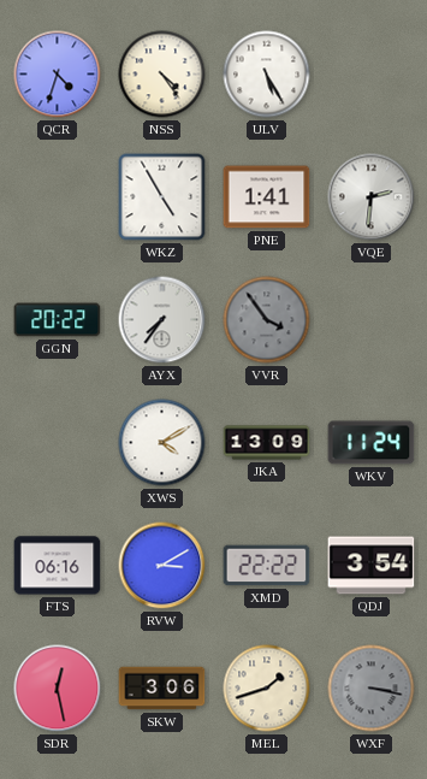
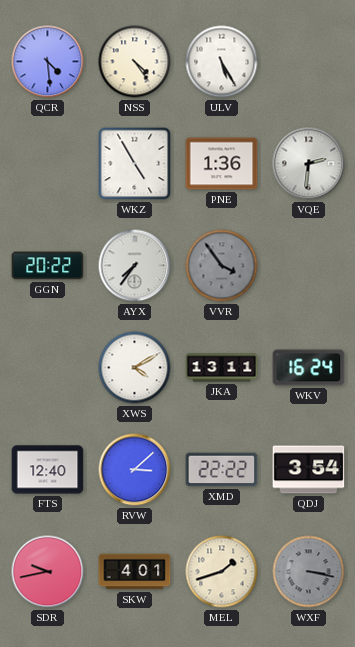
QCR: 4:33 -> 4:29
PNE: 1:41 -> 1:36
JKA: 13:09 -> 13:11
WKV: 11:24 -> 16:24
FTS: 06:16 -> 12:40
RVW: 3:10 -> 3:08
SDR: 12:28 -> 9:43
SKW: 3:06 -> 4:01
